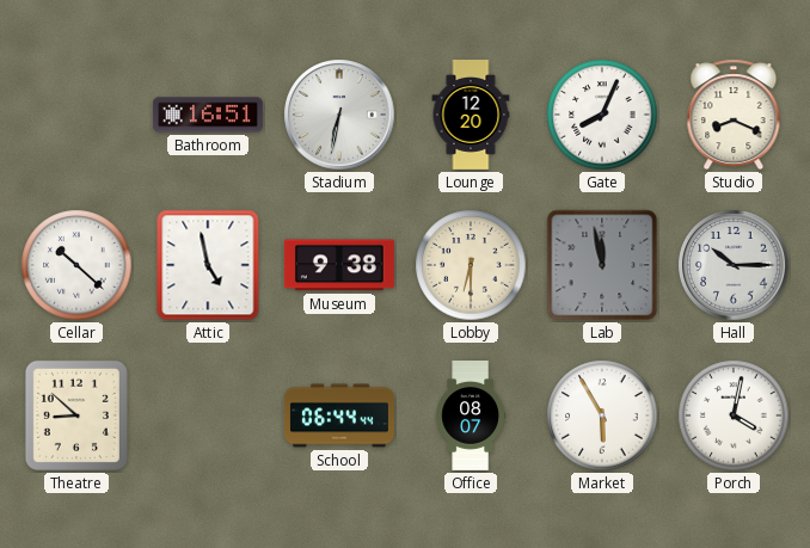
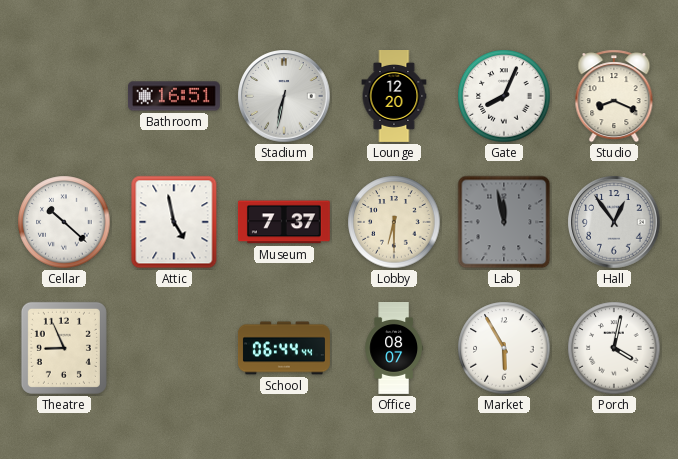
Museum: 9:38 -> 7:37
Hall: 10:15 -> 12:54
Theatre: 8:52 -> 8:56
